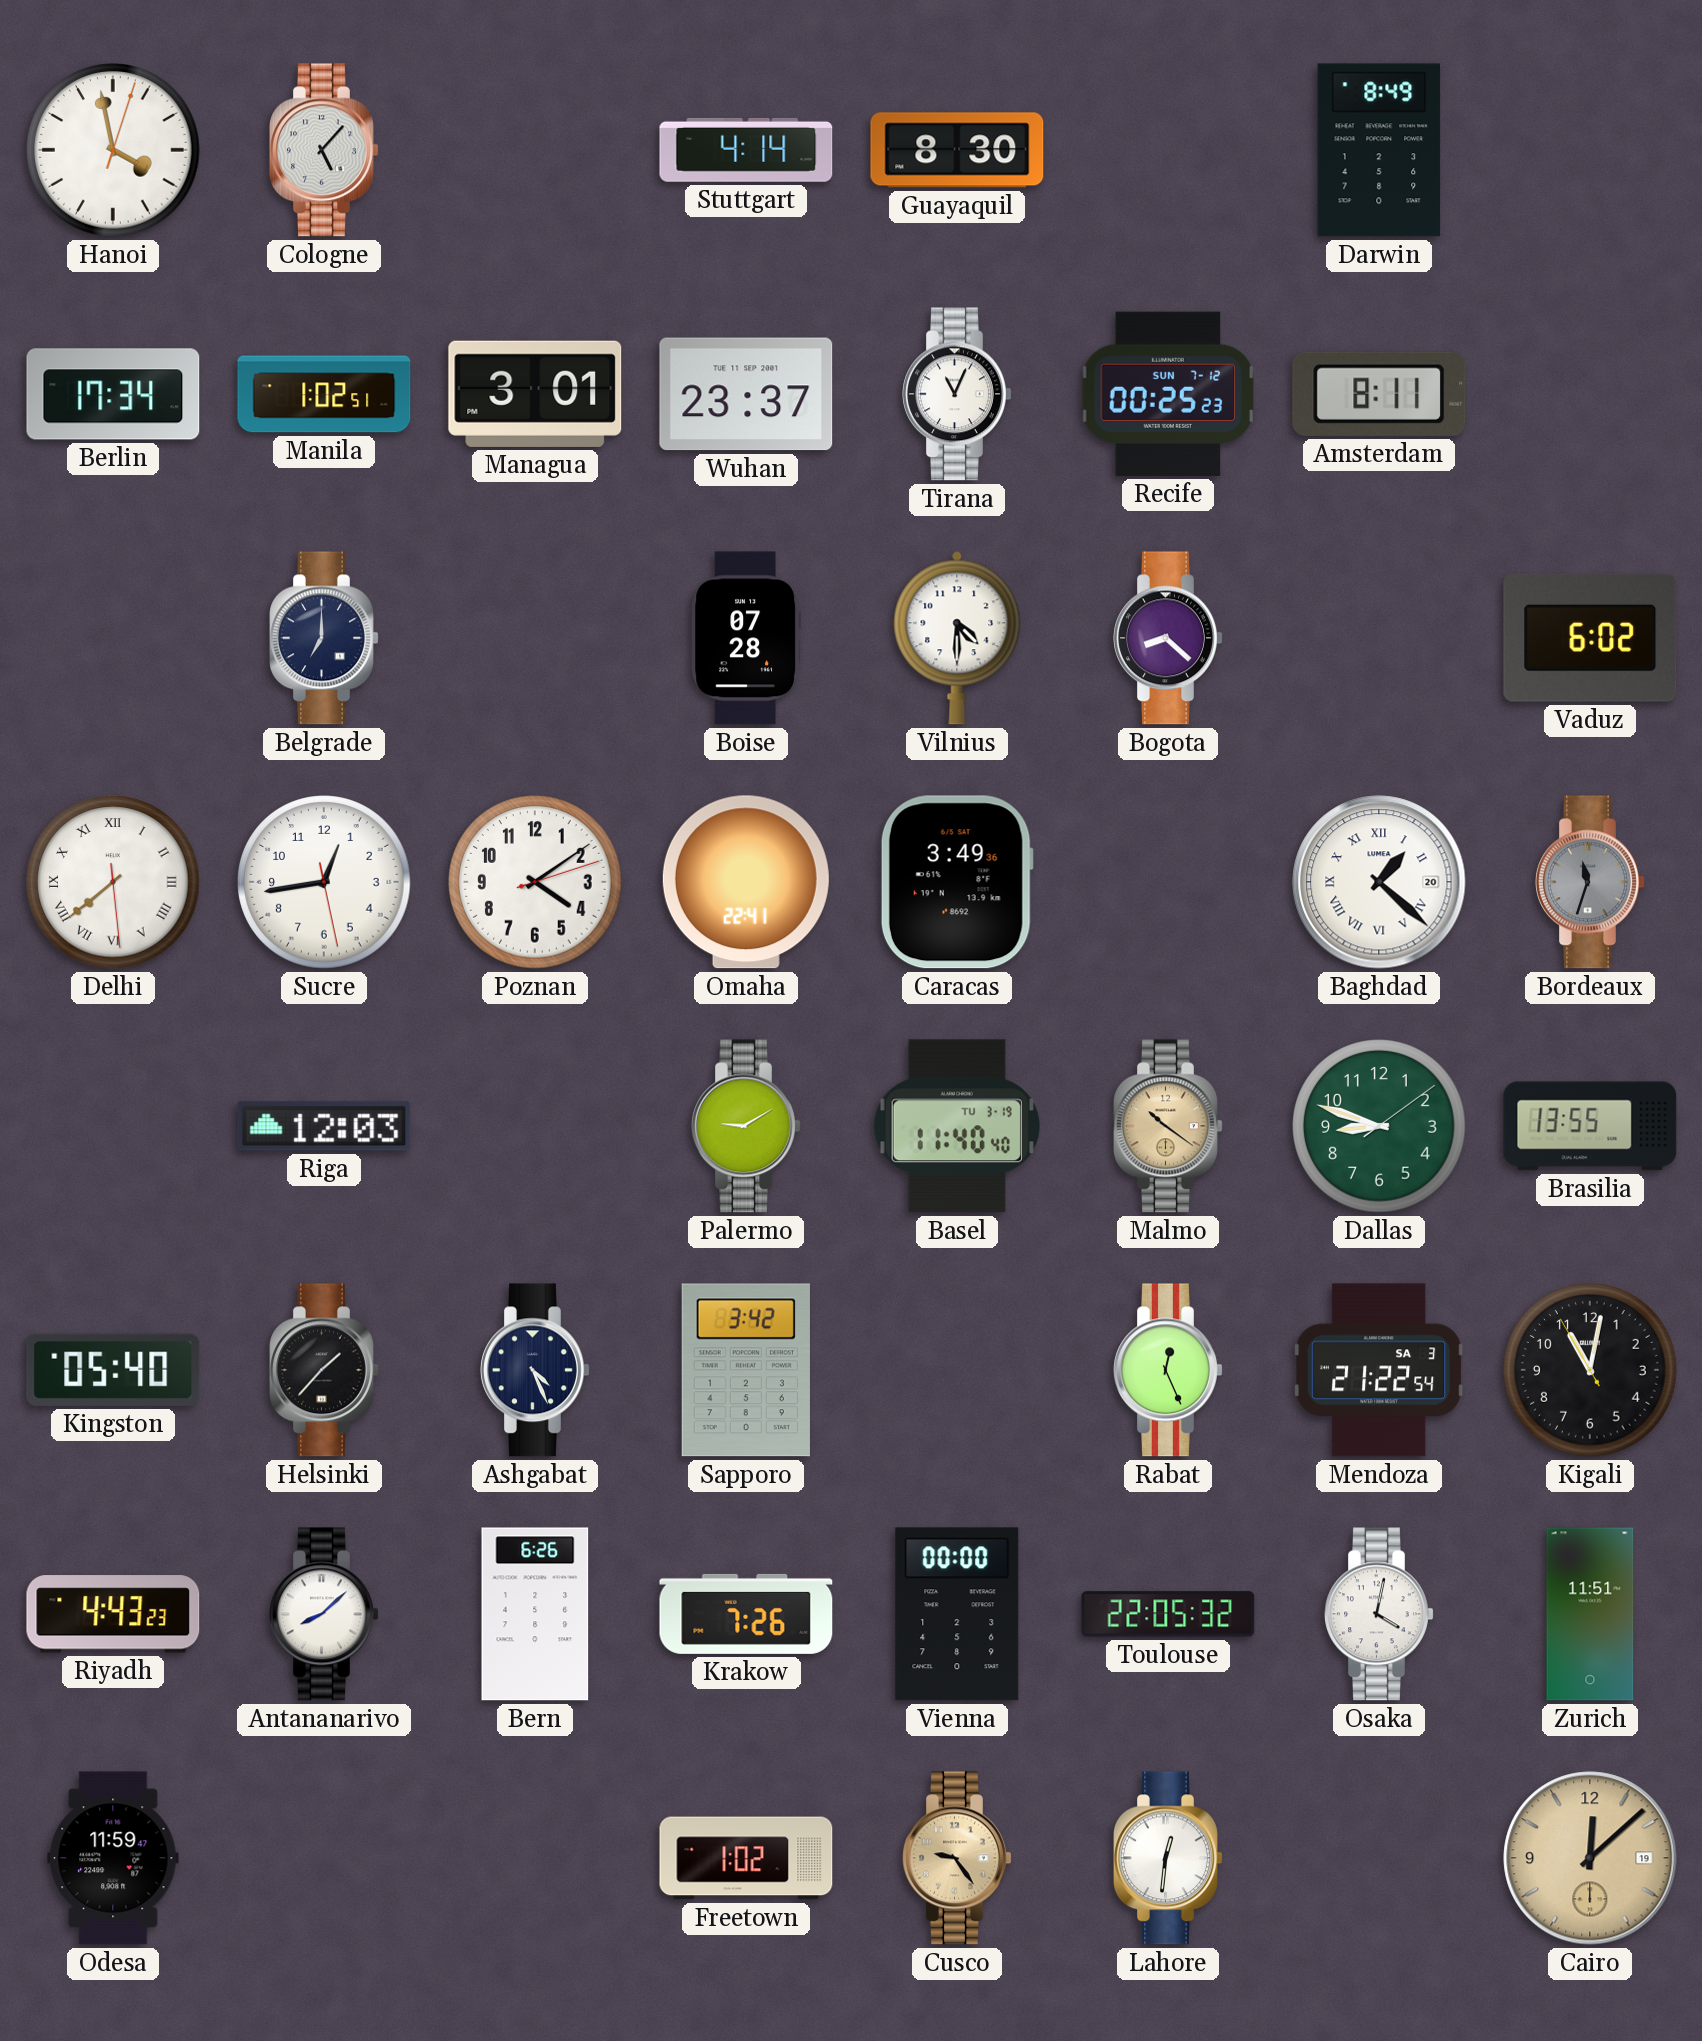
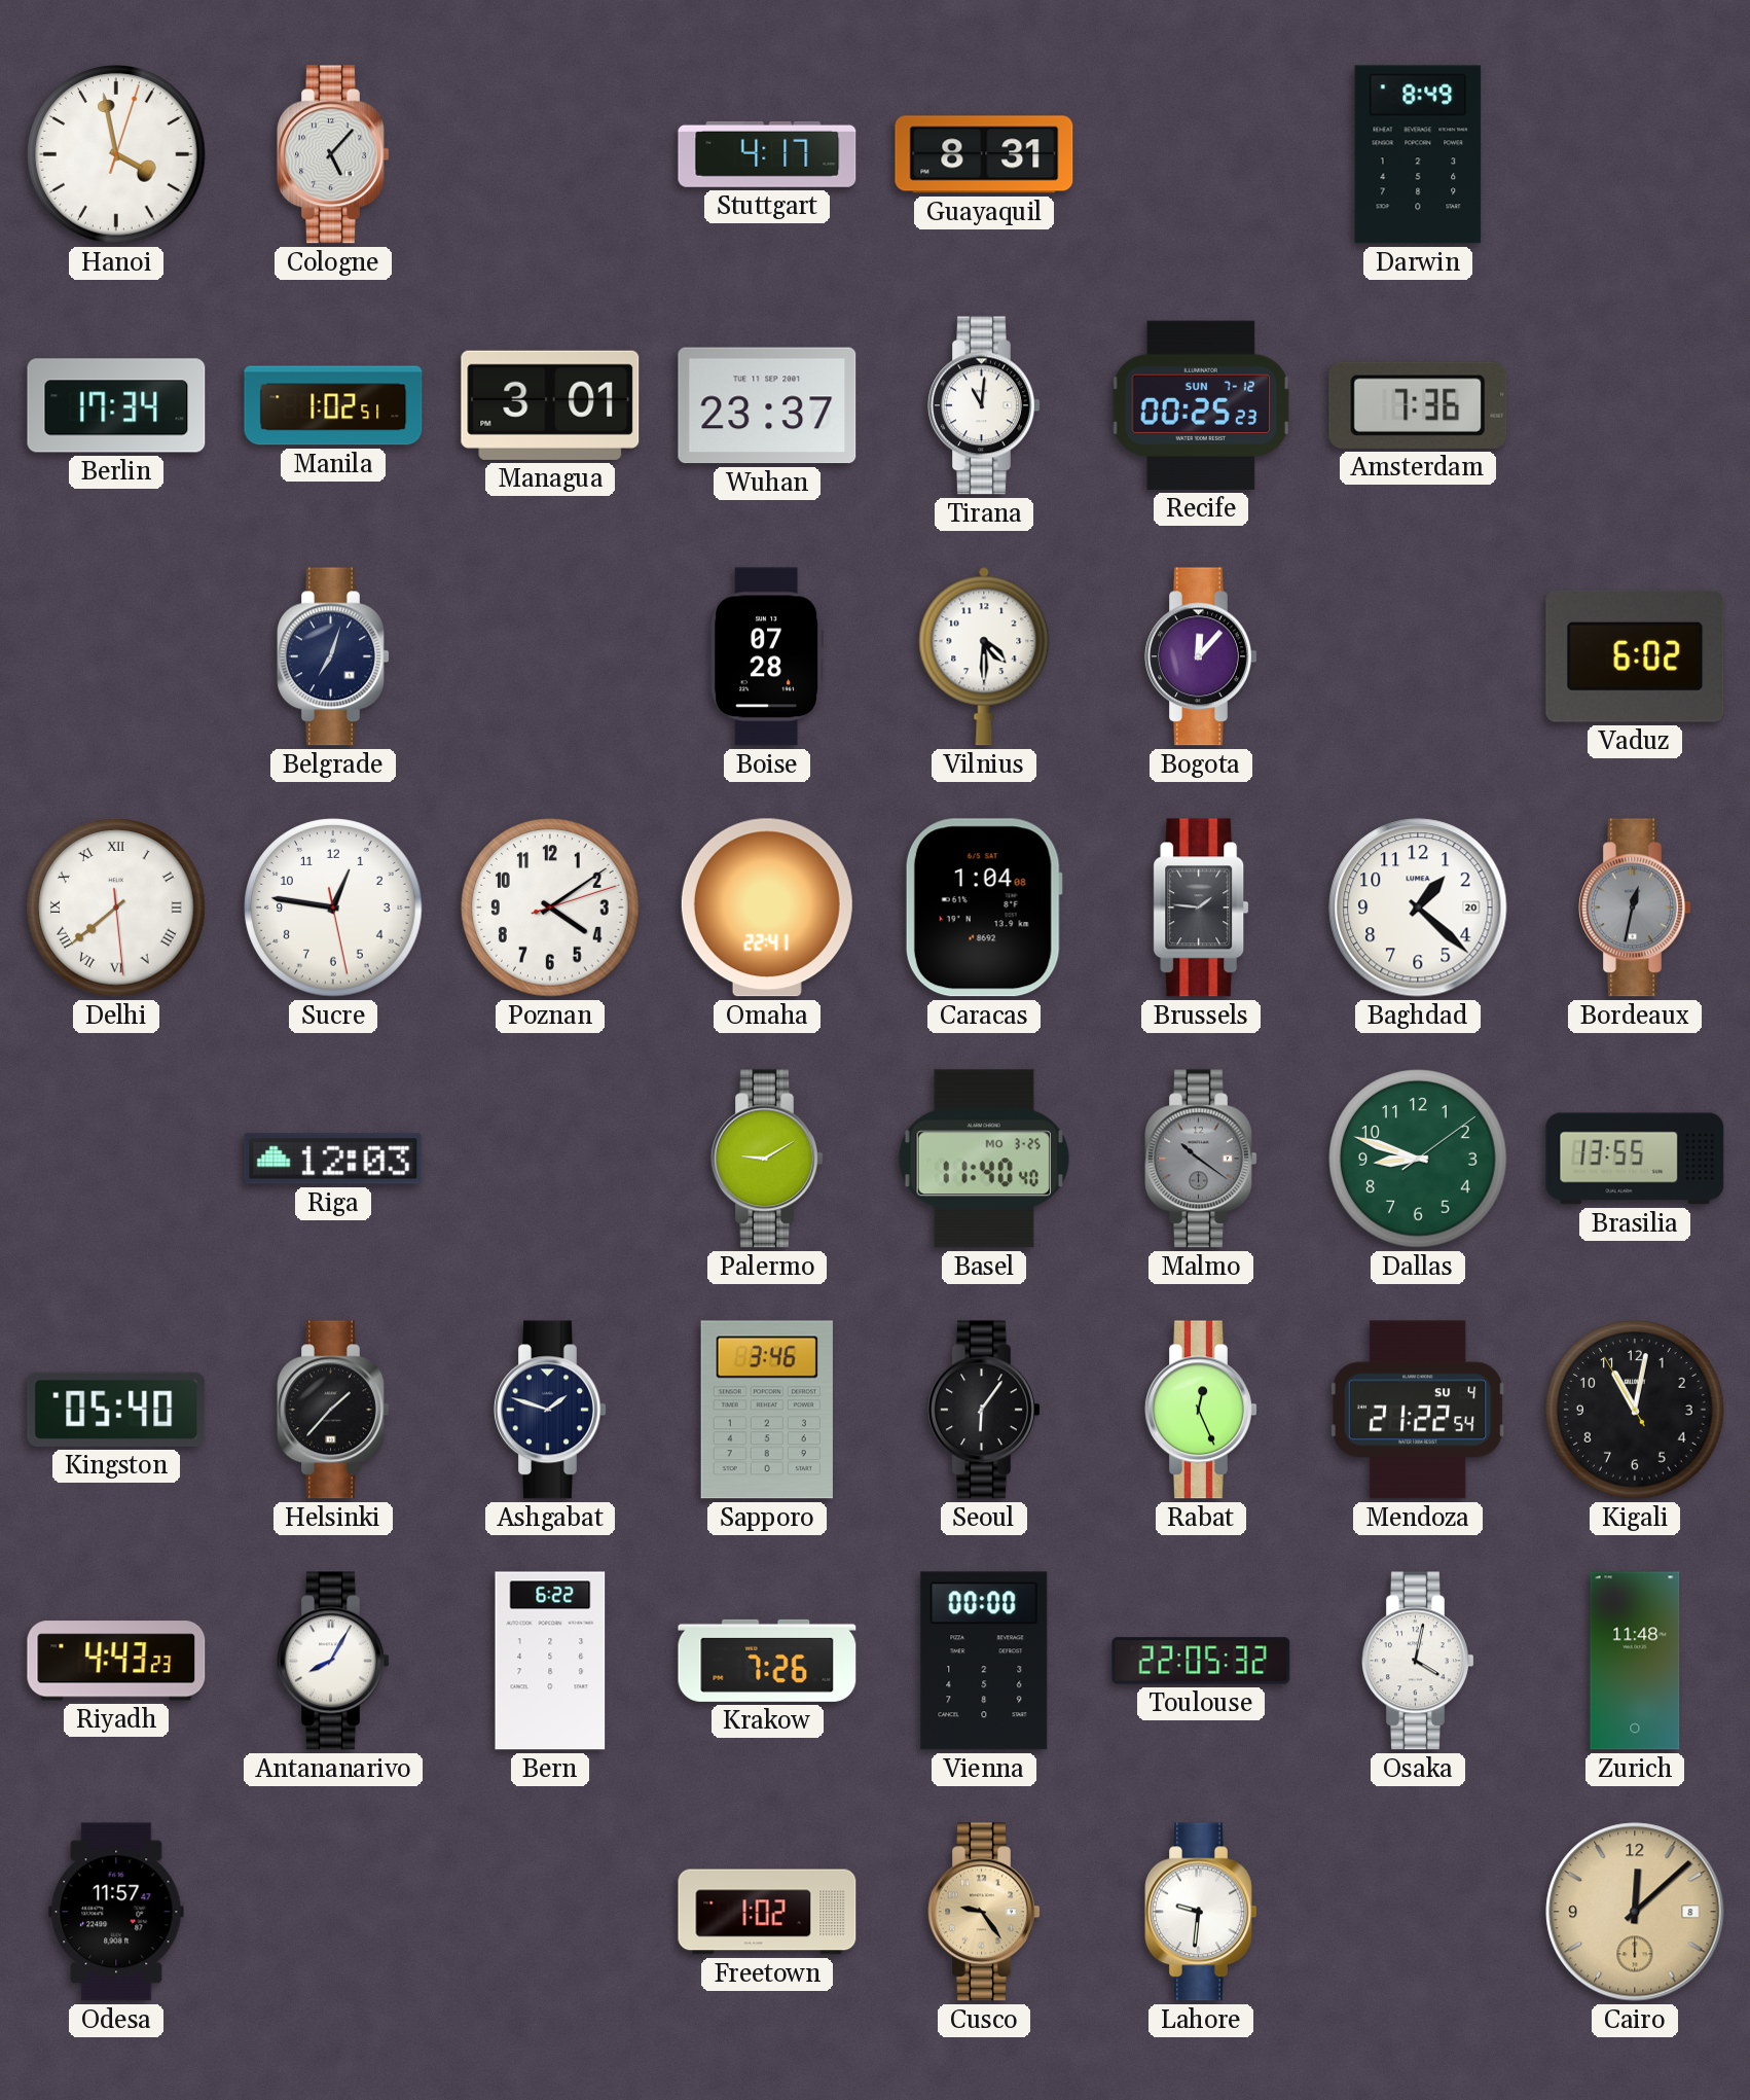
Stuttgart: 4:14 -> 4:17
Guayaquil: 8:30 -> 8:31
Tirana: 11:04 -> 11:01
Amsterdam: 8:11 -> 7:36
Belgrade: 7:00 -> 7:03
Bogota: 8:22 -> 12:07
Sucre: 12:43 -> 12:46
Caracas: 3:49 -> 1:04
Brussels: none -> 1:46
Baghdad numerals: Roman -> Arabic
Bordeaux: 11:33 -> 12:32
Basel date: TU 3-19 -> MO 3-25
Malmo dial: champagne -> grey
Ashgabat: 4:26 -> 1:48
Sapporo: 3:42 -> 3:46
Seoul: none -> 6:06
Mendoza date: SA 3 -> SU 4
Antananarivo: 8:08 -> 8:05
Bern: 6:26 -> 6:22
Zurich: 11:51 -> 11:48
Odesa: 11:59 -> 11:57
Lahore: 12:31 -> 9:31
Cairo date: 19 -> 8
